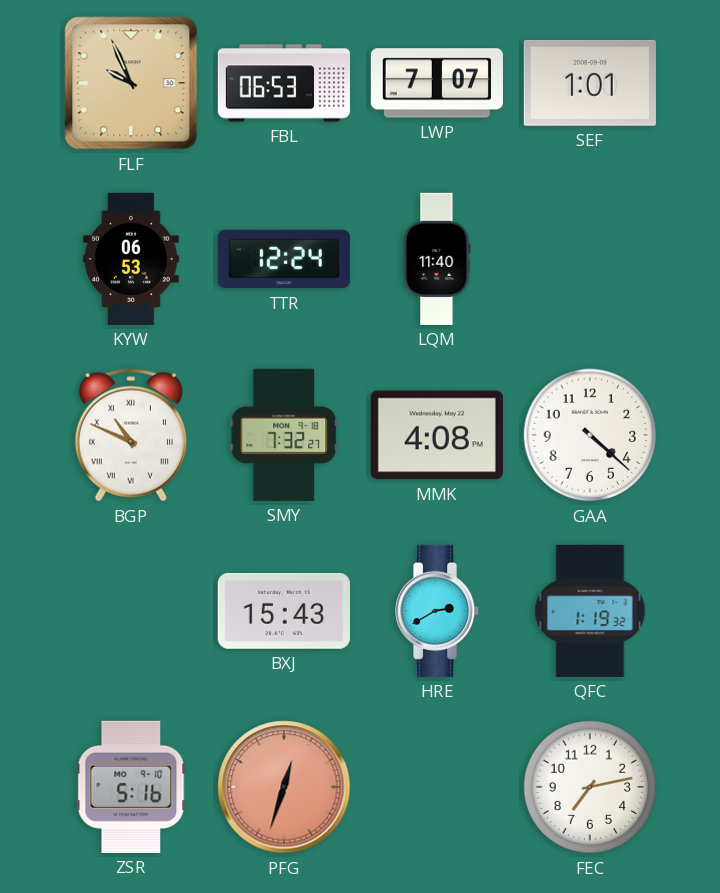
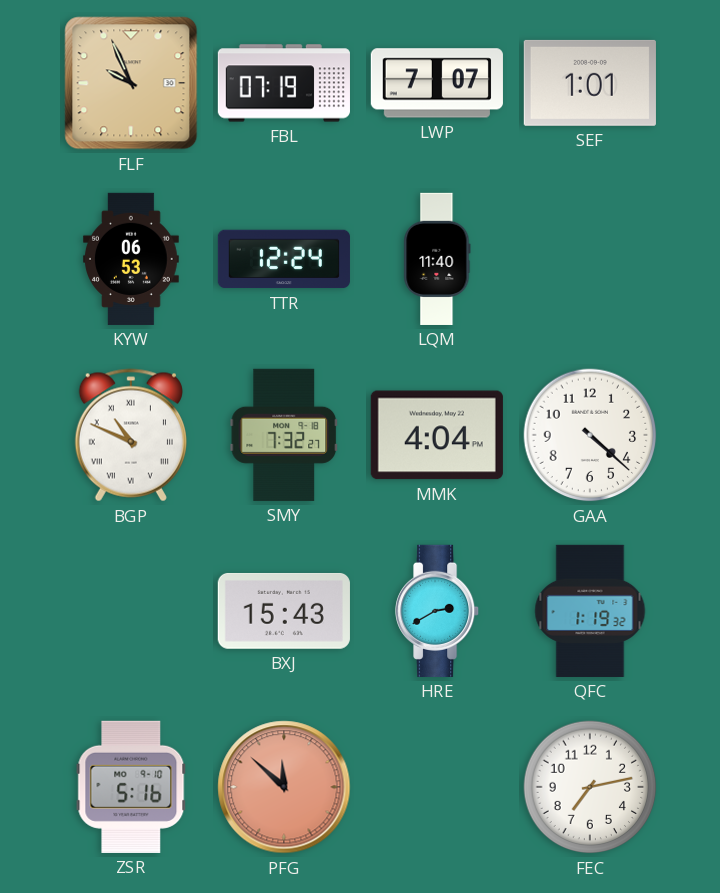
FBL: 06:53 -> 07:19
MMK: 4:08 -> 4:04
PFG: 12:33 -> 11:52
